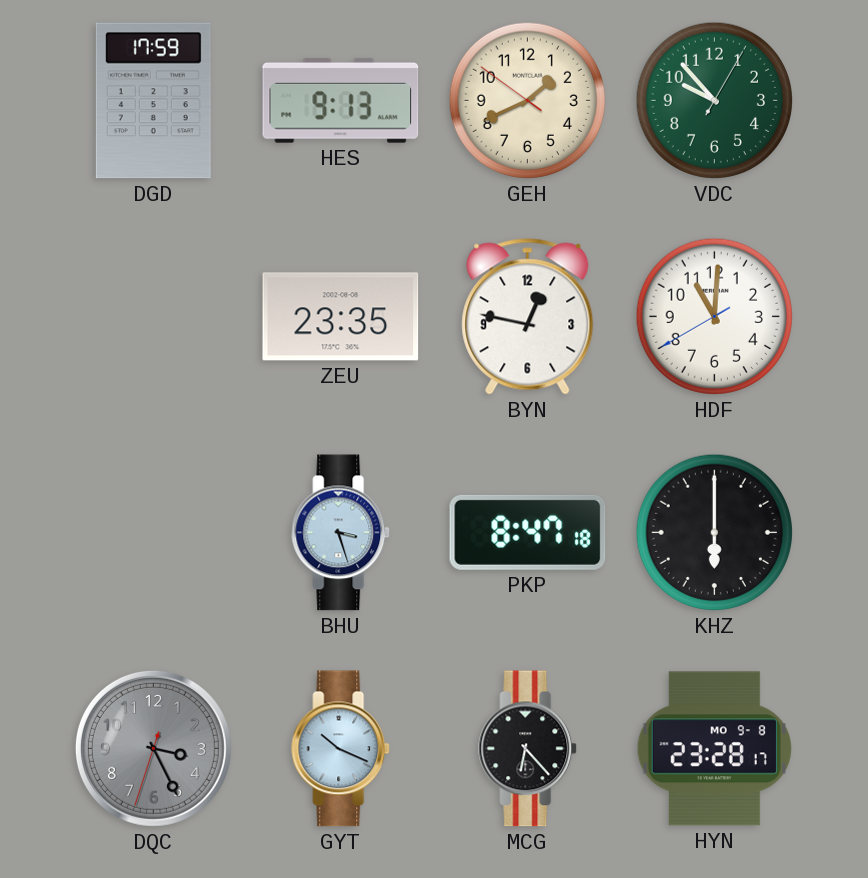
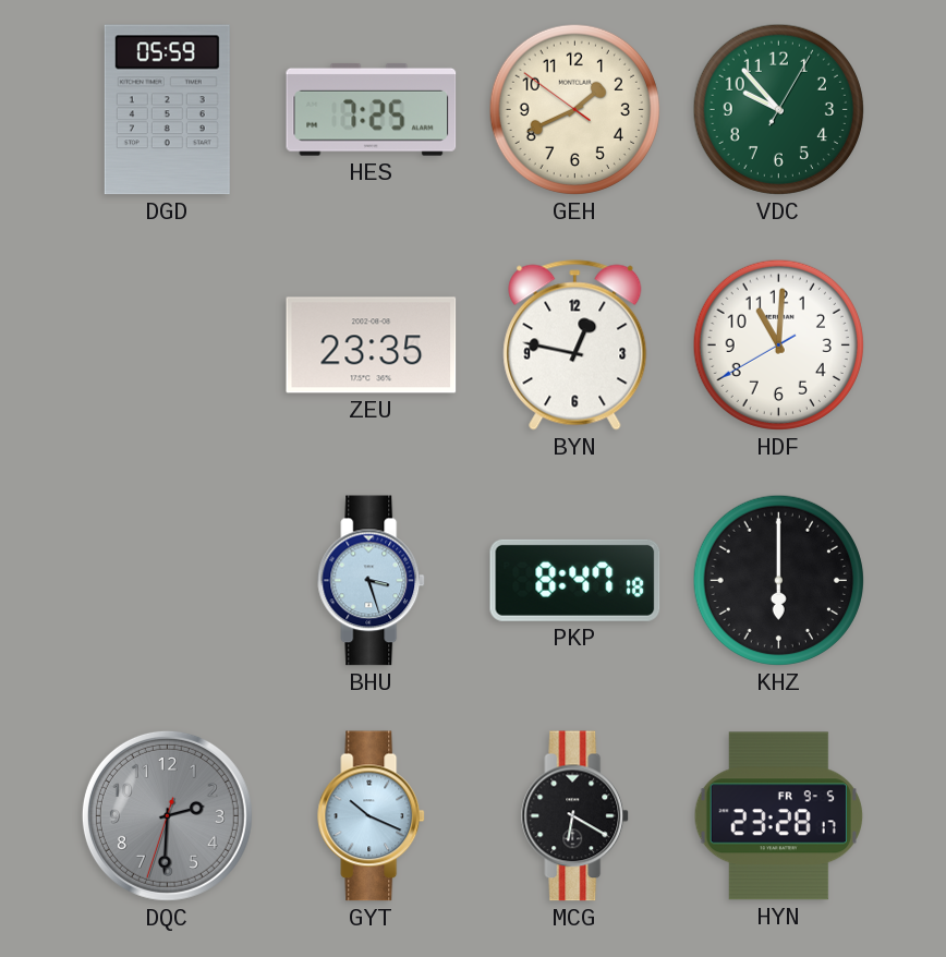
DGD: 17:59 -> 05:59
HES: 9:13 -> 7:25
DQC: 3:25 -> 2:30
MCG: 6:23 -> 6:20
HYN date: MO 9-8 -> FR 9-5
